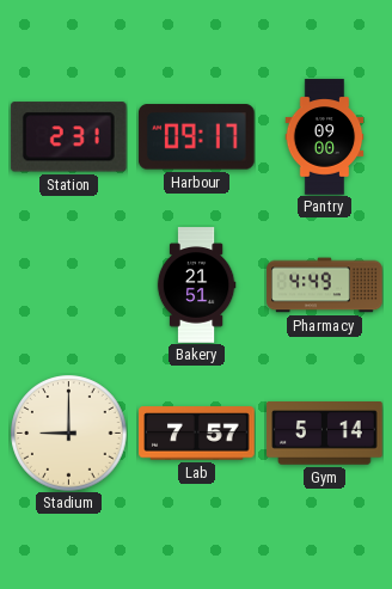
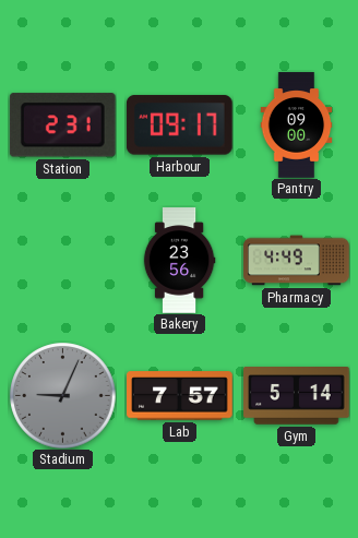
Bakery: 21:51 -> 23:56
Stadium: 9:00 -> 9:04
Stadium dial: cream -> grey
